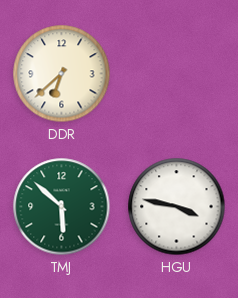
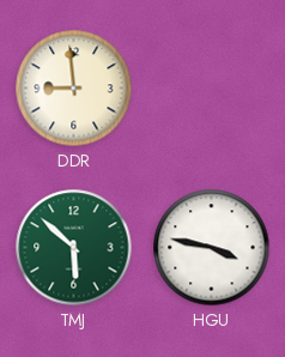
DDR: 6:38 -> 8:59
